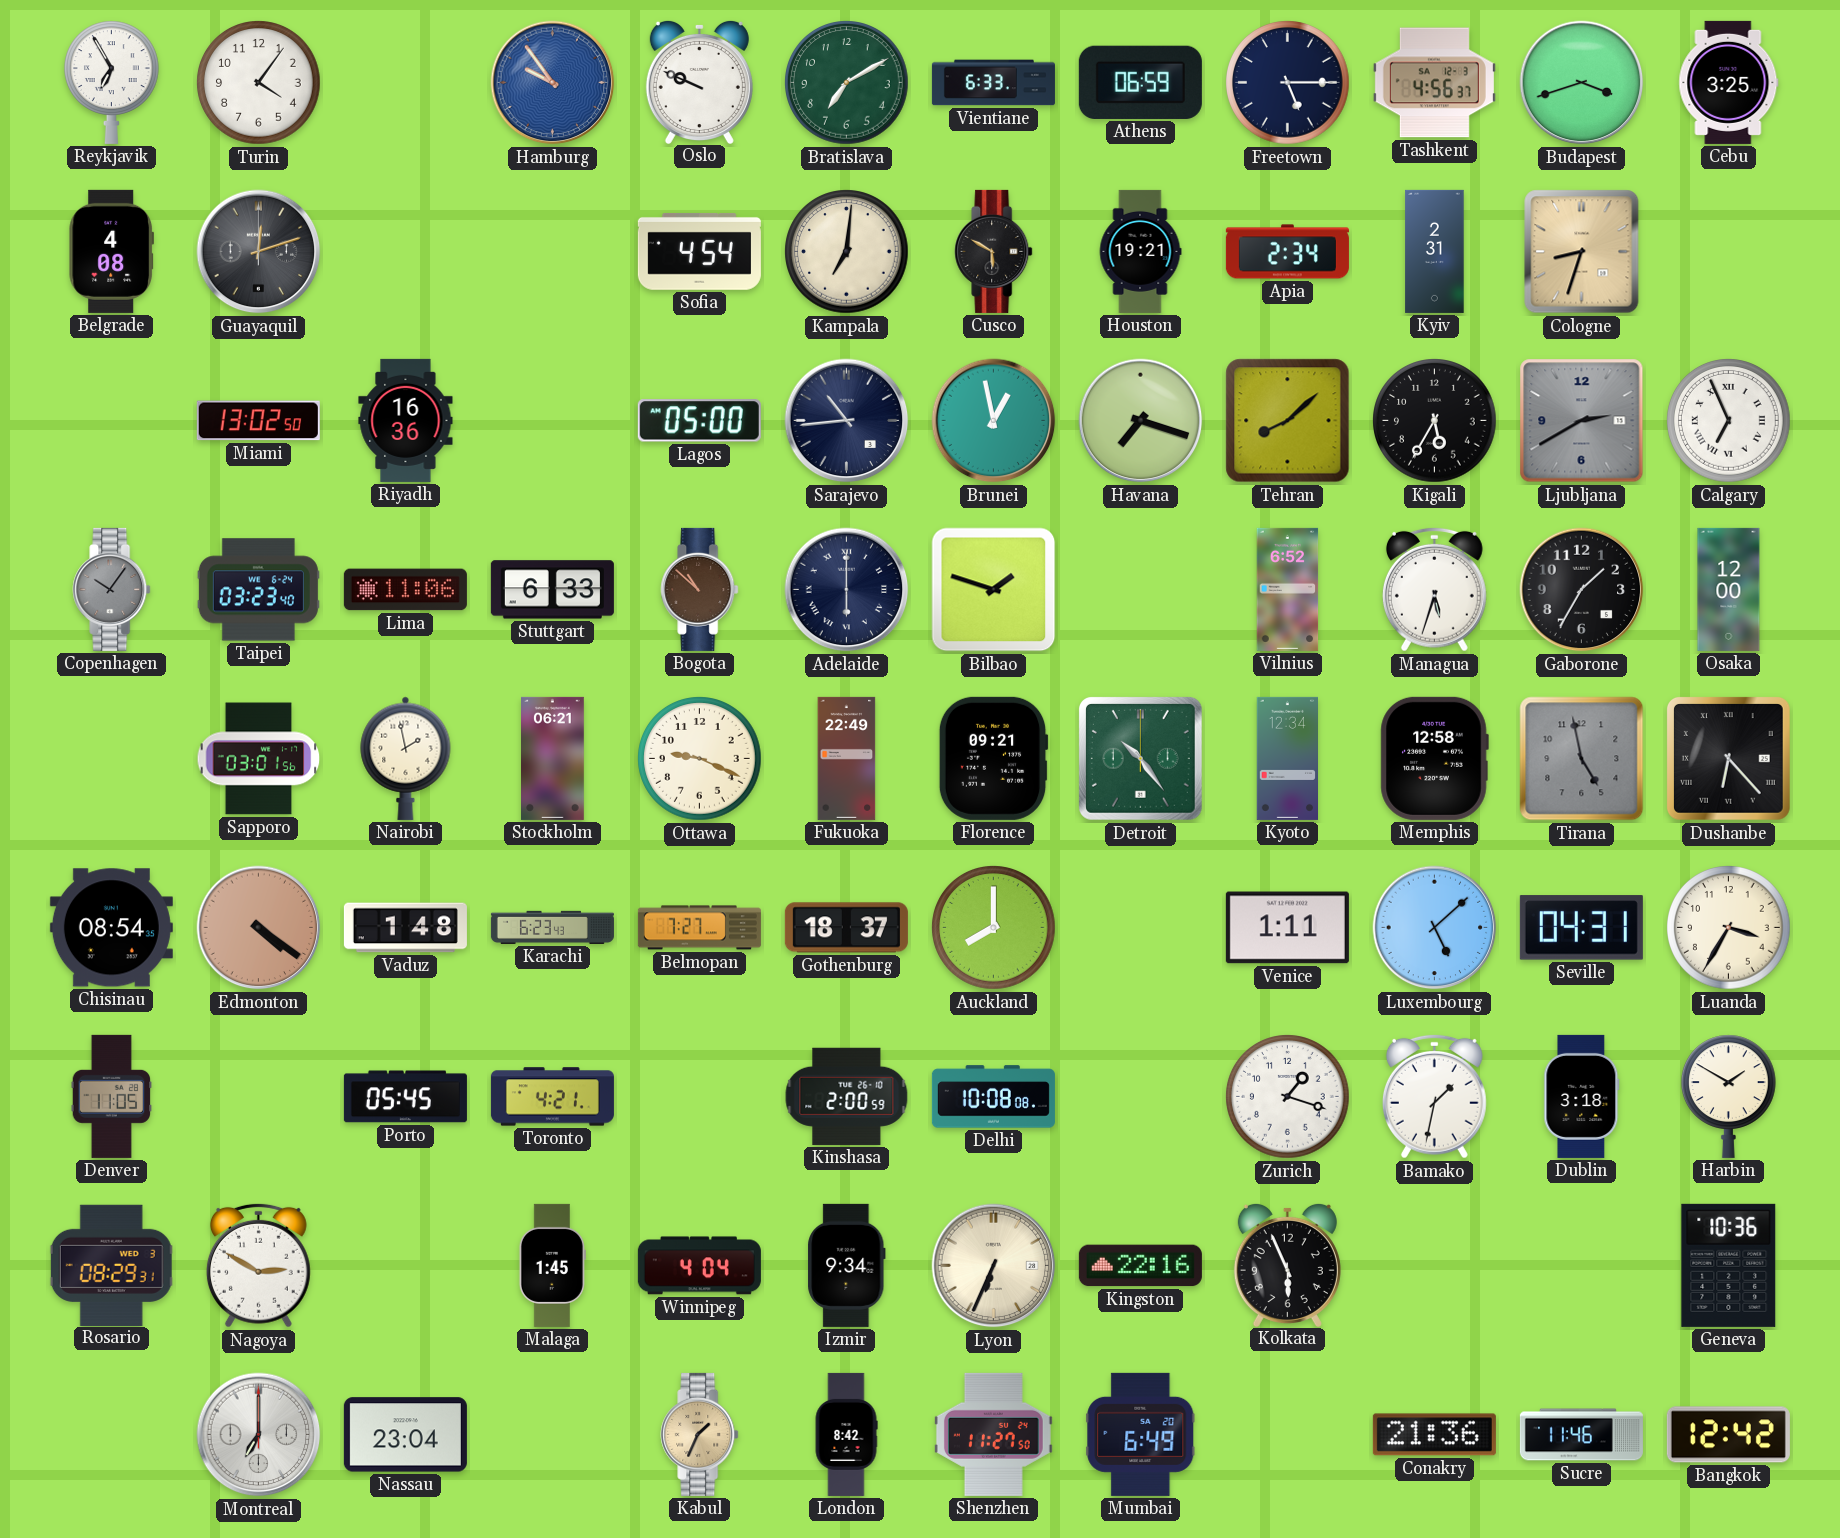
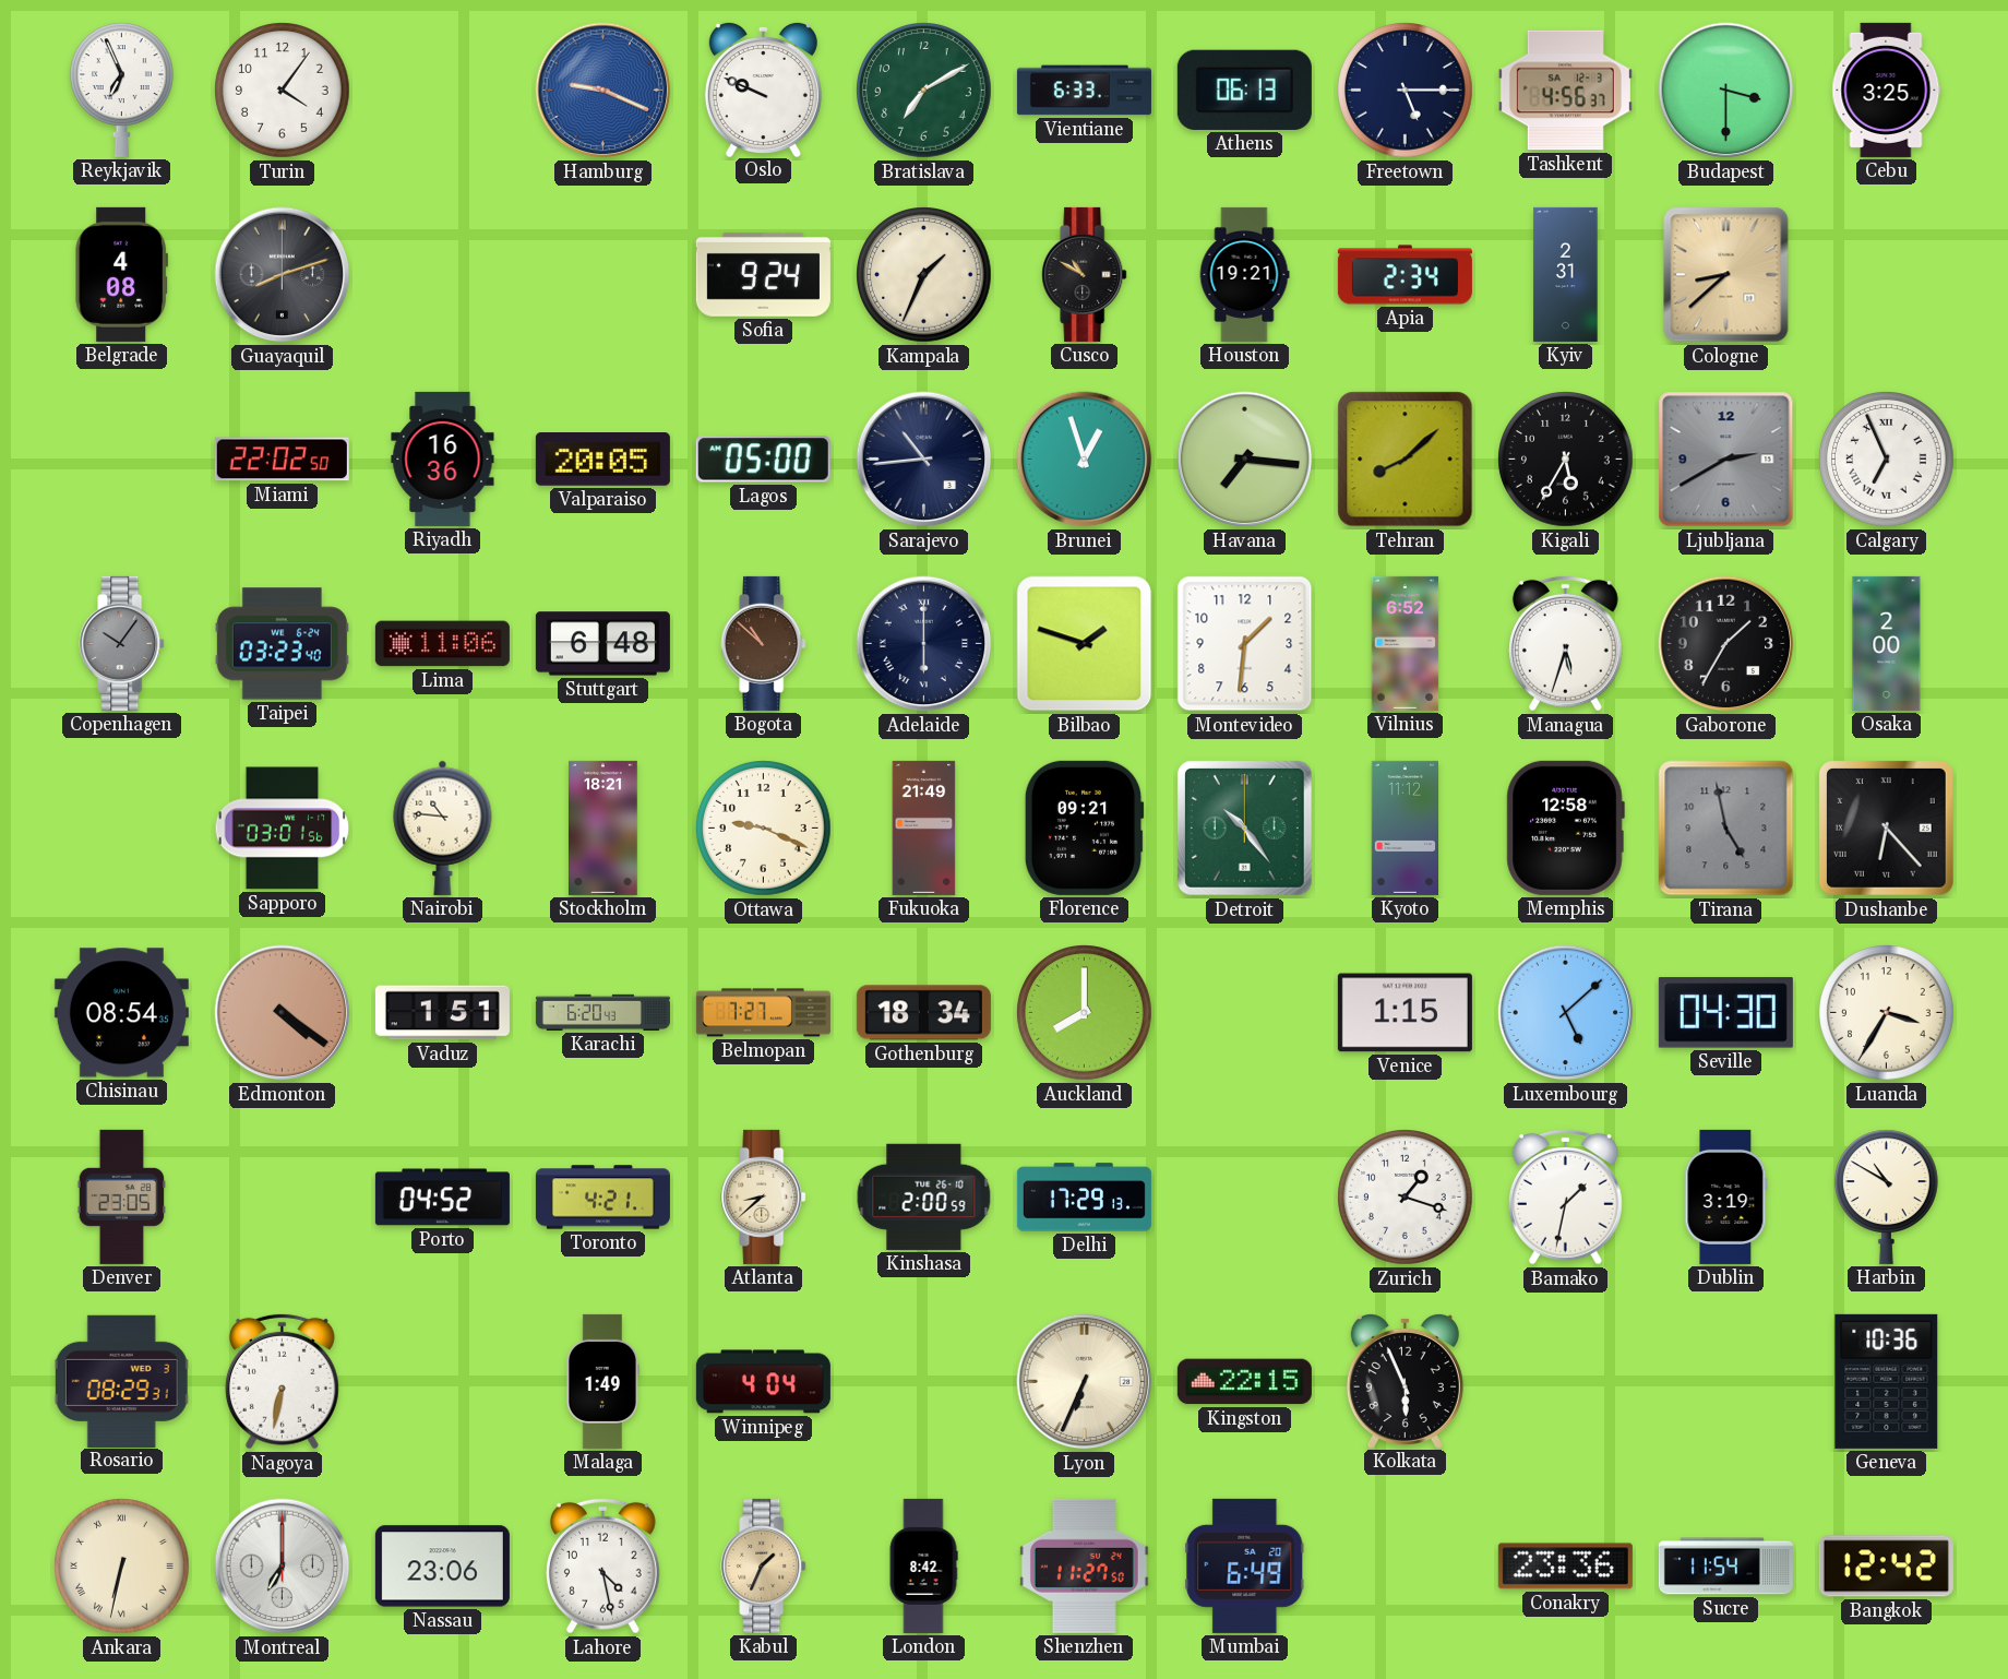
Reykjavik: 6:55 -> 6:56
Hamburg: 9:54 -> 9:19
Athens: 06:59 -> 06:13
Budapest: 3:42 -> 3:30
Guayaquil: 12:12 -> 8:12
Sofia: 4:54 -> 9:24
Kampala: 7:01 -> 1:34
Cusco: 5:50 -> 10:50
Cologne: 8:33 -> 8:38
Miami: 13:02 -> 22:02
Valparaiso: none -> 20:05
Brunei: 12:58 -> 12:57
Havana: 7:18 -> 7:16
Stuttgart: 6:33 -> 6:48
Montevideo: none -> 1:31
Osaka: 12:00 -> 2:00
Nairobi: 1:58 -> 10:46
Stockholm: 06:21 -> 18:21
Fukuoka: 22:49 -> 21:49
Kyoto: 12:34 -> 11:12
Vaduz: 1:48 -> 1:51
Karachi: 6:23 -> 6:20
Gothenburg: 18:37 -> 18:34
Venice: 1:11 -> 1:15
Seville: 04:31 -> 04:30
Denver: 11:05 -> 23:05
Porto: 05:45 -> 04:52
Atlanta: none -> 8:38
Delhi: 10:08 -> 17:29
Dublin: 3:18 -> 3:19
Harbin: 1:50 -> 10:50
Nagoya: 2:50 -> 6:32
Malaga: 1:45 -> 1:49
Izmir: 9:34 -> none
Kingston: 22:16 -> 22:15
Ankara: none -> 6:32
Nassau: 23:04 -> 23:06
Lahore: none -> 4:28
Conakry: 21:36 -> 23:36
Sucre: 11:46 -> 11:54
